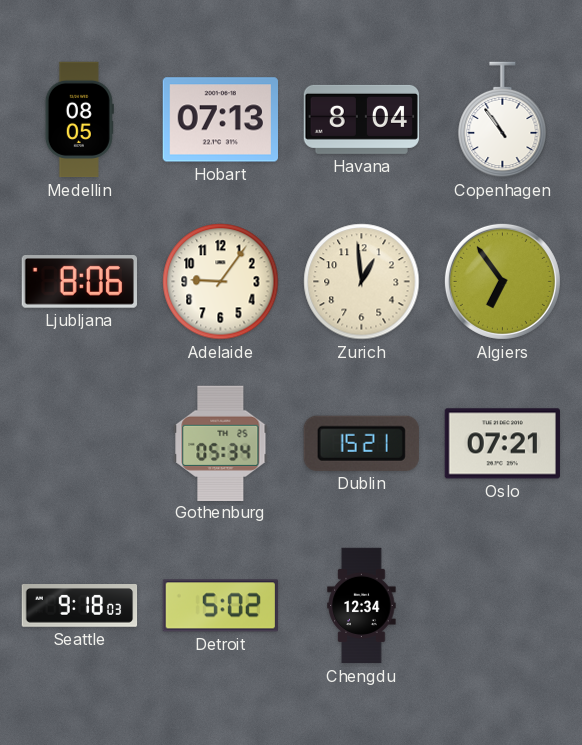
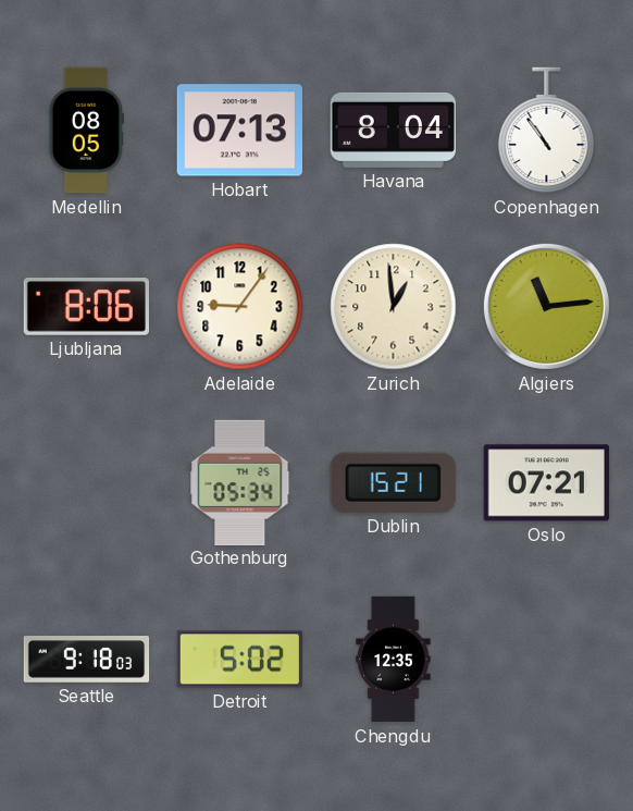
Algiers: 6:54 -> 11:14
Chengdu: 12:34 -> 12:35
